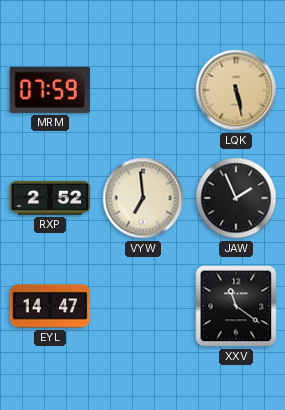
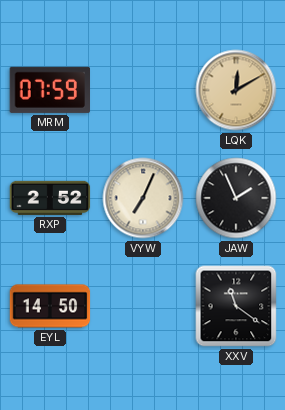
LQK: 5:28 -> 12:10
VYW: 6:59 -> 7:04
EYL: 14:47 -> 14:50
